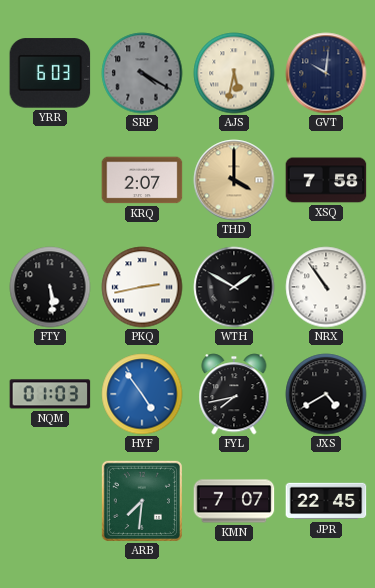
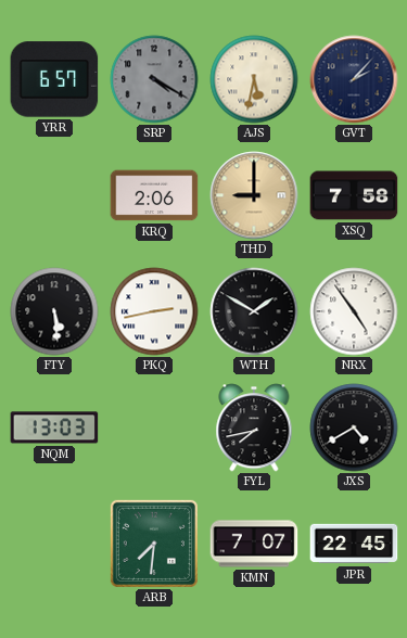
YRR: 6:03 -> 6:57
GVT: 10:01 -> 2:07
KRQ: 2:07 -> 2:06
THD: 4:00 -> 9:00
NRX: 10:54 -> 4:54
NQM: 01:03 -> 13:03
HYF: 4:54 -> none
